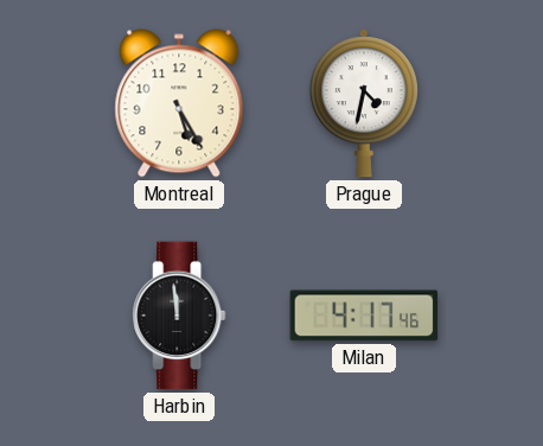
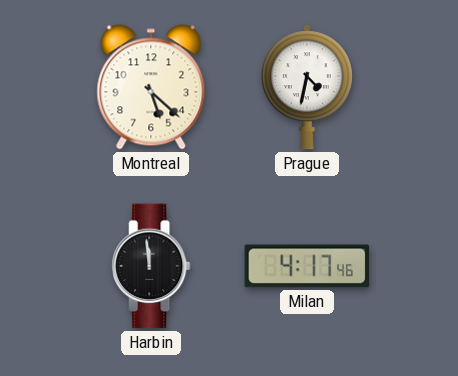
Montreal: 5:25 -> 5:22
